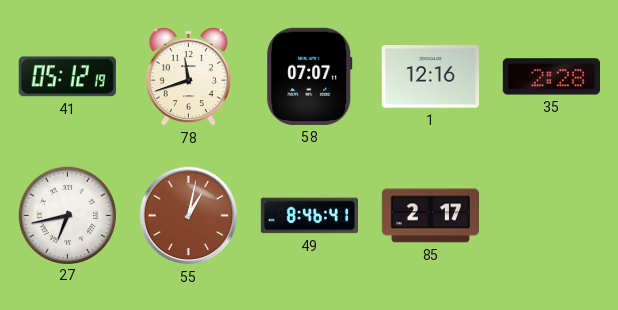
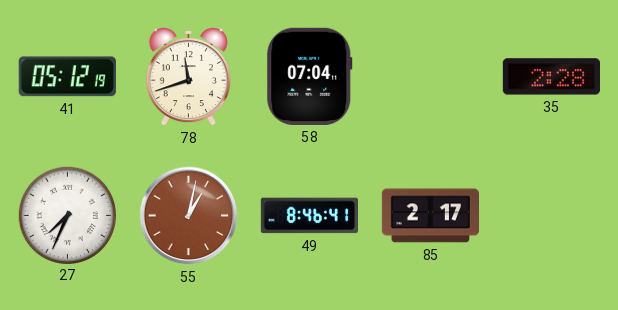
58: 07:07 -> 07:04
1: 12:16 -> none
27: 6:43 -> 7:34
